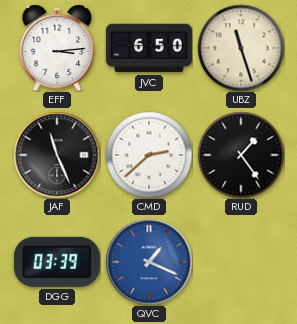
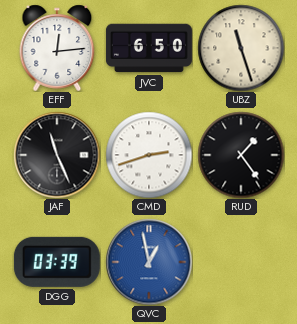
EFF: 3:14 -> 12:14
CMD: 2:38 -> 2:42
QVC: 1:19 -> 12:58
